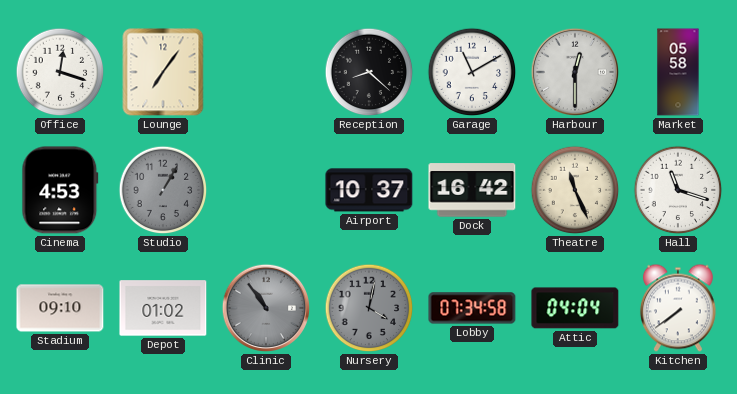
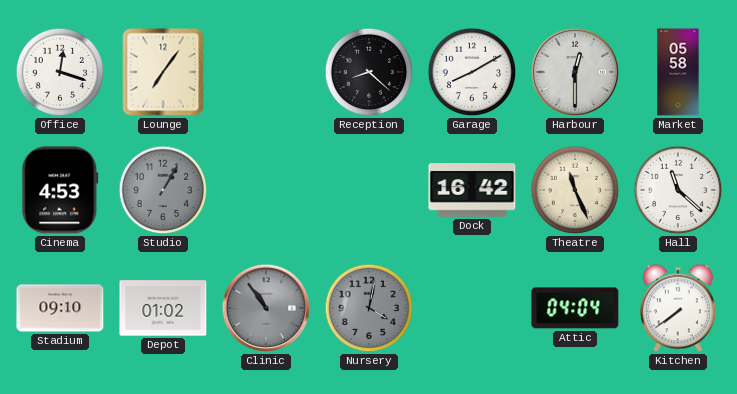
Garage: 11:10 -> 8:10
Airport: 10:37 -> none
Hall: 11:18 -> 11:22
Lobby: 07:34 -> none
